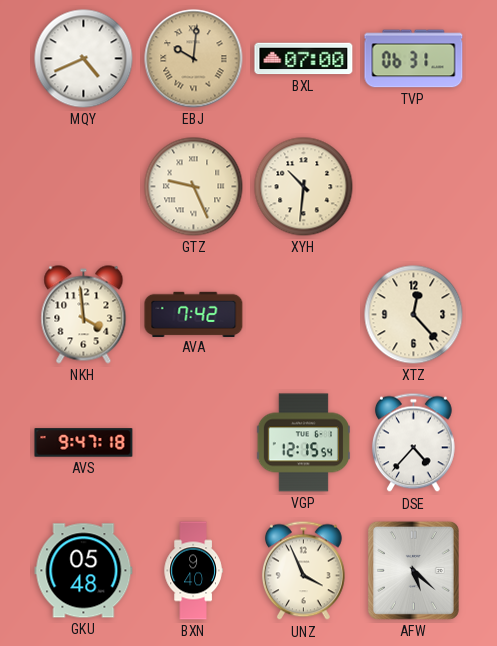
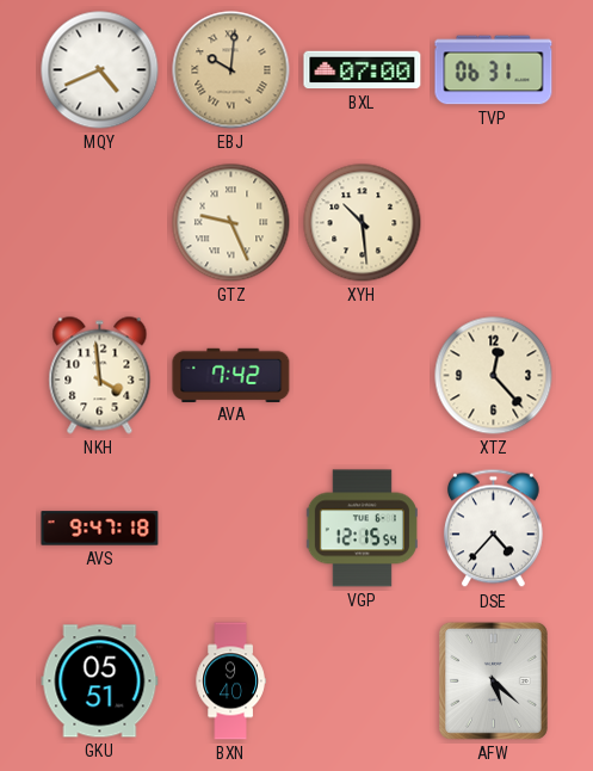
XYH: 10:31 -> 10:29
GKU: 05:48 -> 05:51
UNZ: 3:56 -> none
